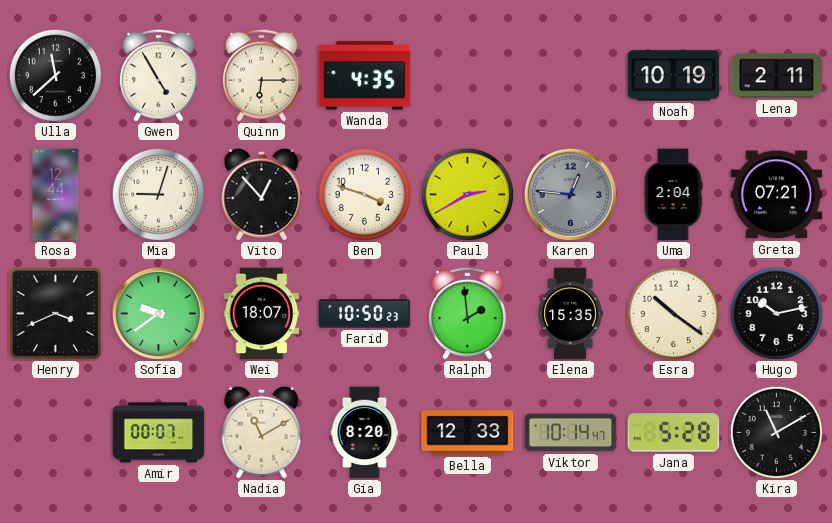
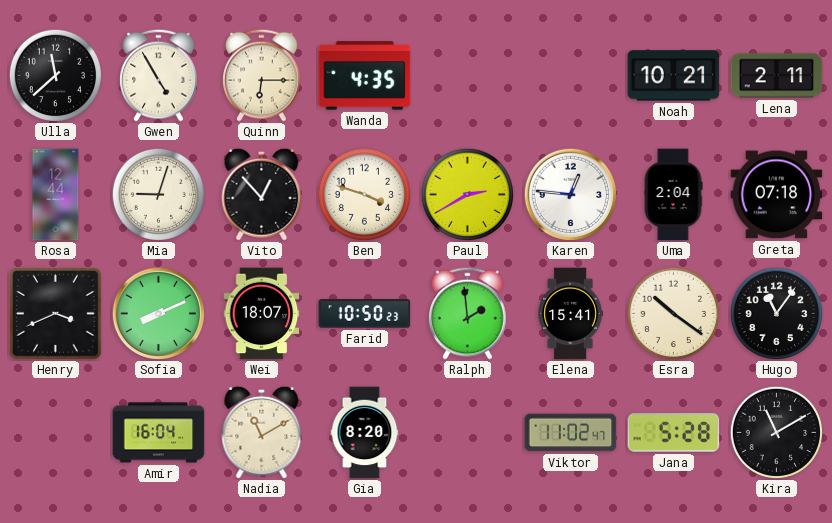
Noah: 10:19 -> 10:21
Karen dial: grey -> white
Greta: 07:21 -> 07:18
Sofia: 9:39 -> 8:11
Elena: 15:35 -> 15:41
Hugo: 10:13 -> 11:06
Amir: 00:07 -> 16:04
Bella: 12:33 -> none
Viktor: 10:14 -> 11:02
